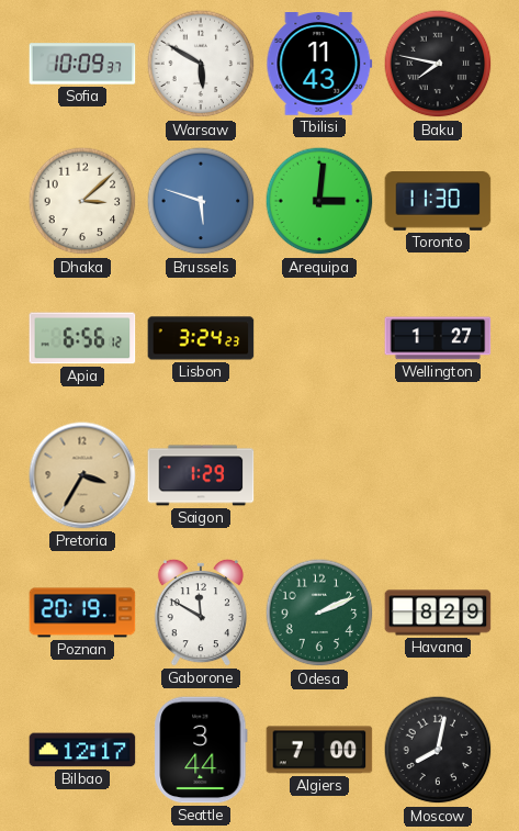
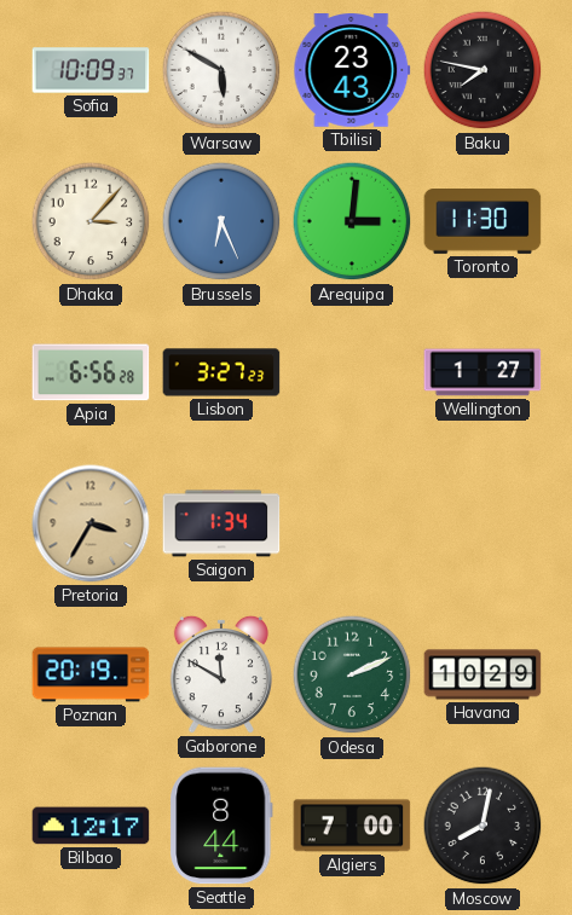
Tbilisi: 11:43 -> 23:43
Dhaka: 3:08 -> 3:07
Brussels: 5:48 -> 6:26
Apia: 6:56:12 -> 6:56:28
Lisbon: 3:24 -> 3:27
Saigon: 1:29 -> 1:34
Havana: 8:29 -> 10:29
Seattle: 3:44 -> 8:44
